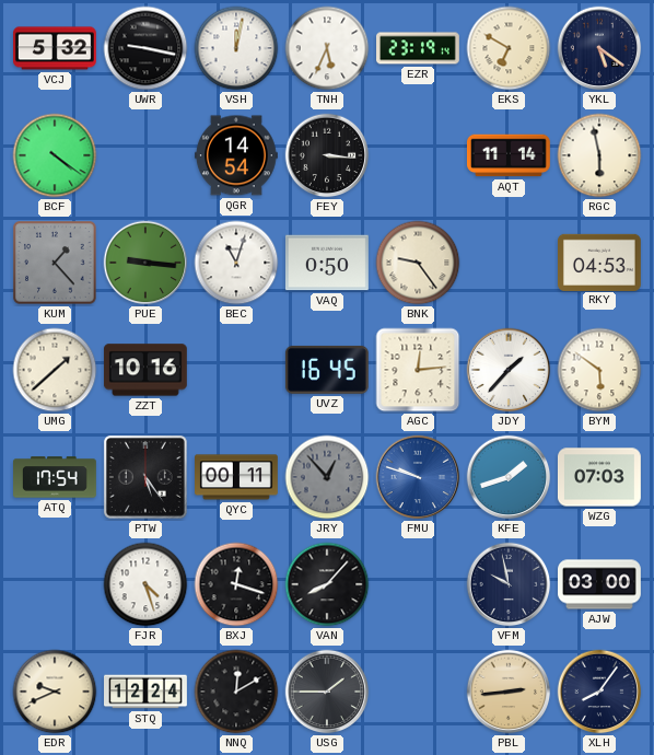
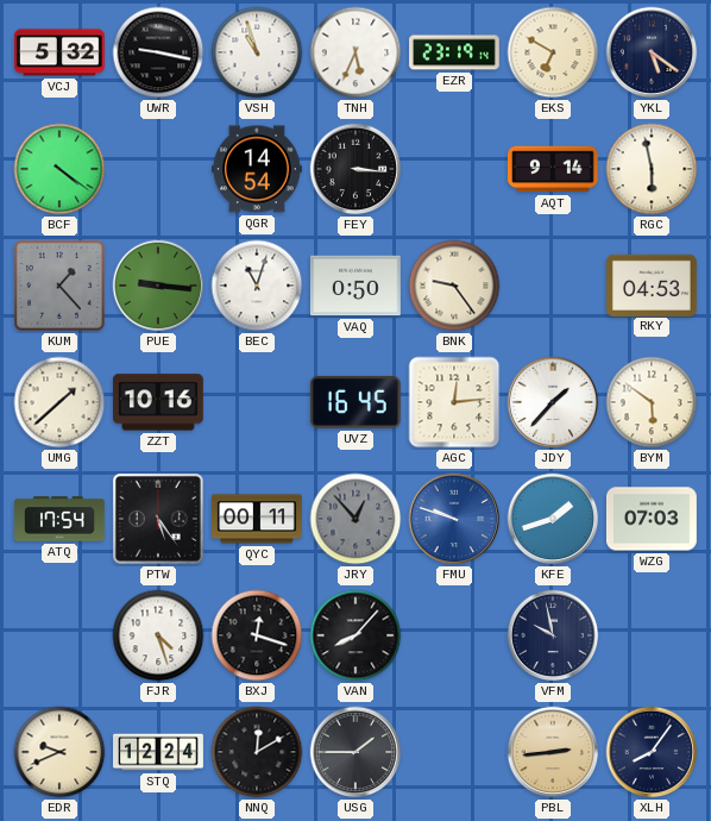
VSH: 12:02 -> 10:57
AQT: 11:14 -> 9:14
AJW: 03:00 -> none
